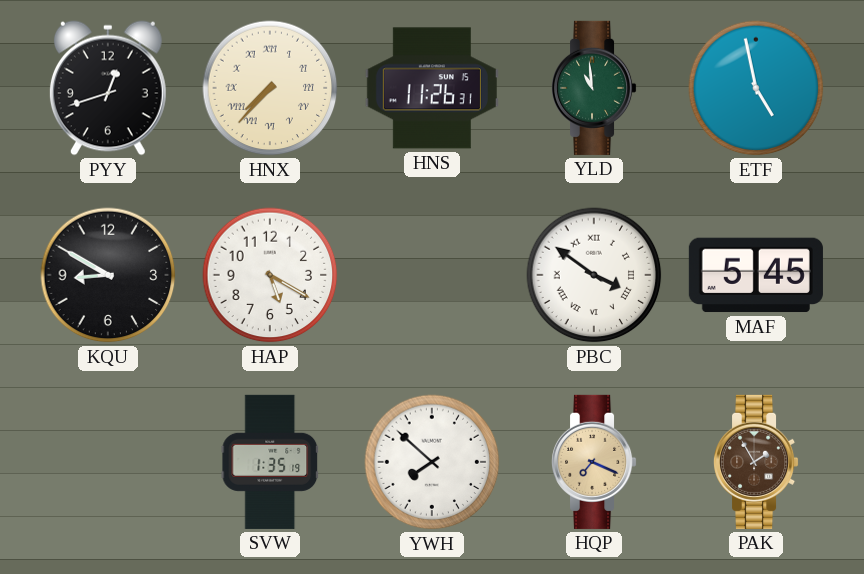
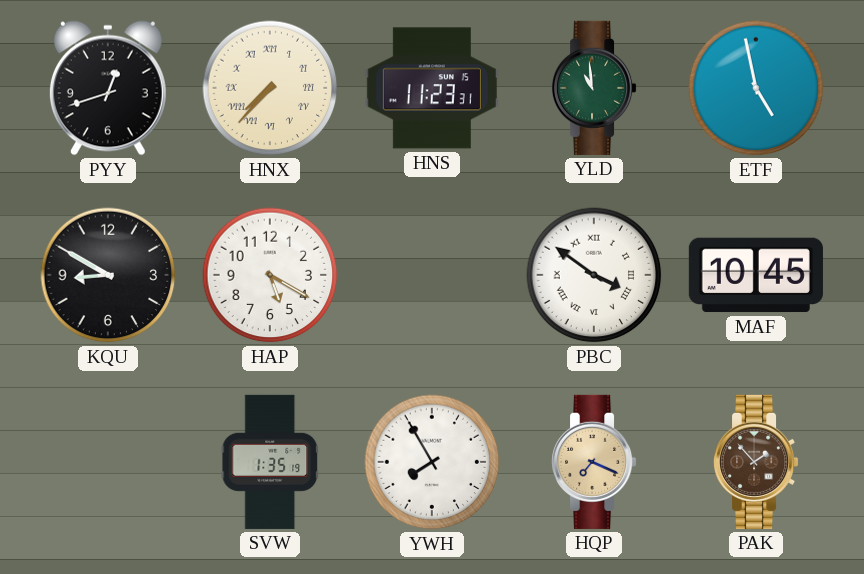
HNS: 11:26 -> 11:23
MAF: 5:45 -> 10:45
YWH: 7:52 -> 7:55
PAK: 1:55 -> 1:53
